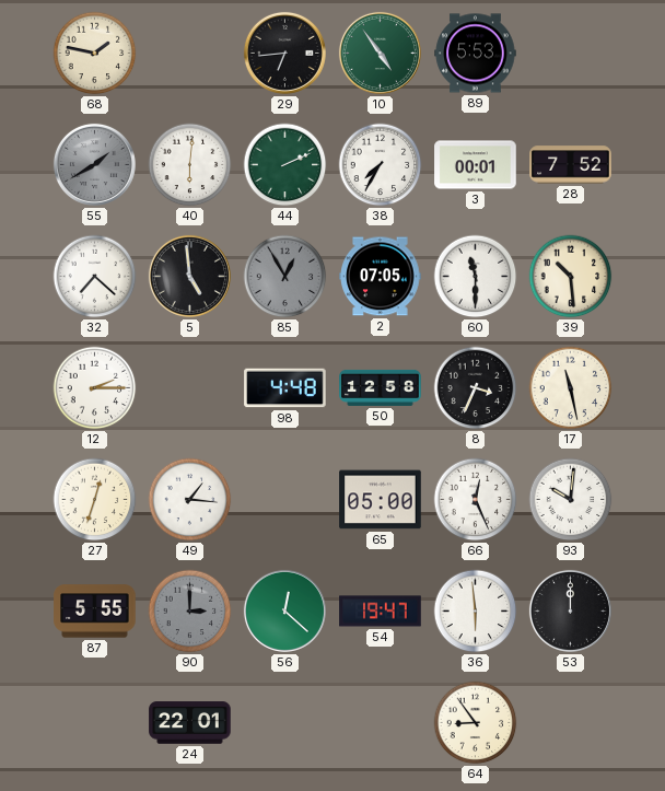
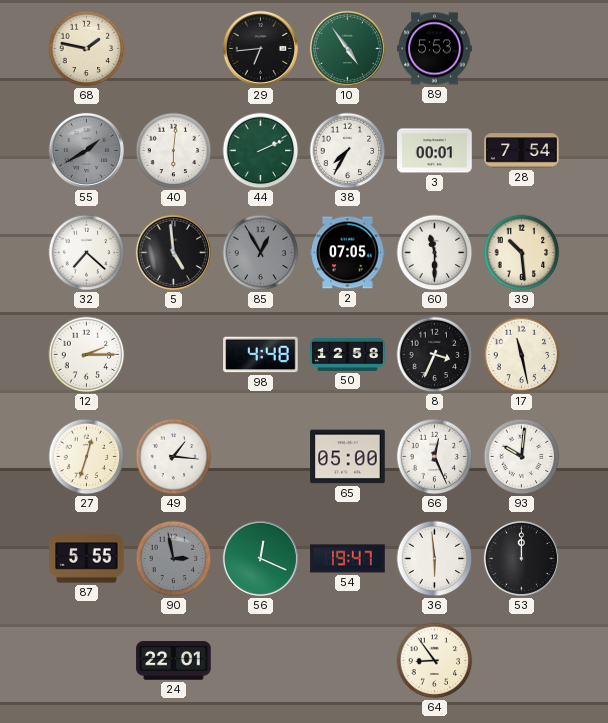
28: 7:52 -> 7:54
90: 3:00 -> 2:58
56: 12:22 -> 12:19
